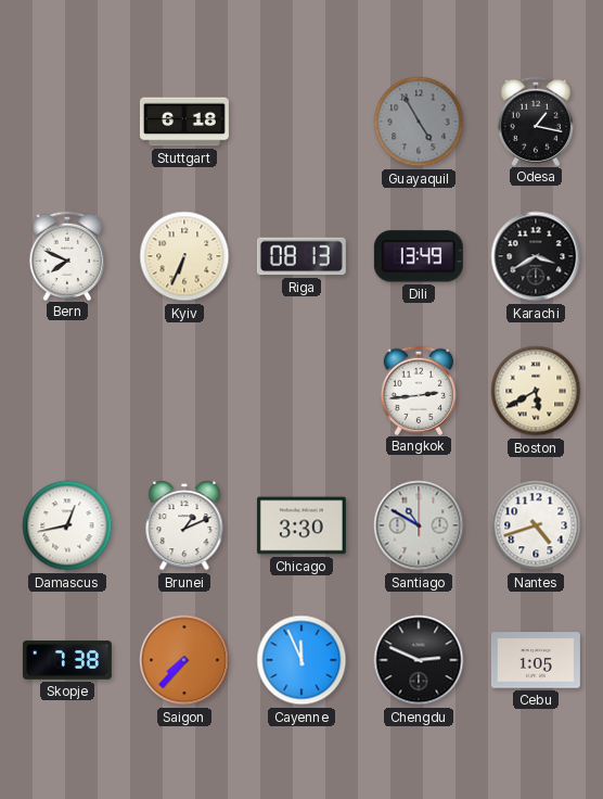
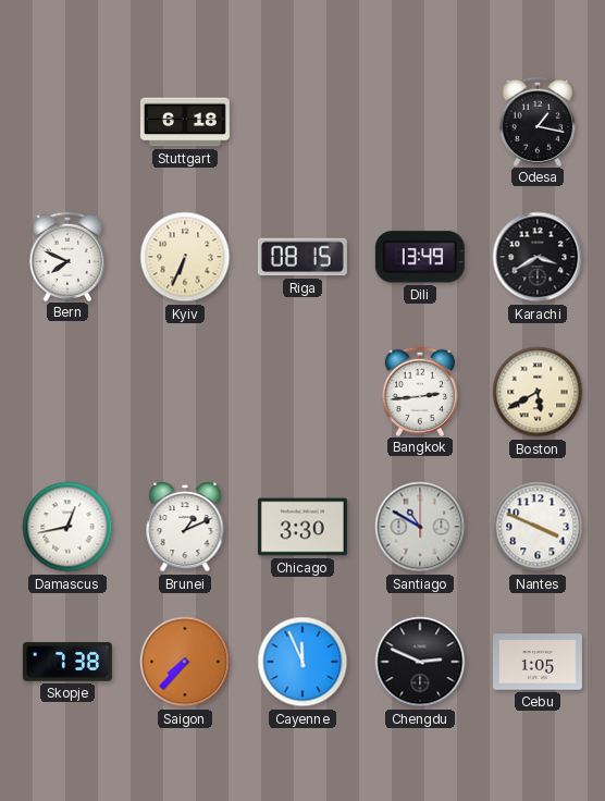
Guayaquil: 4:55 -> none
Riga: 08:13 -> 08:15
Nantes: 4:42 -> 3:49
